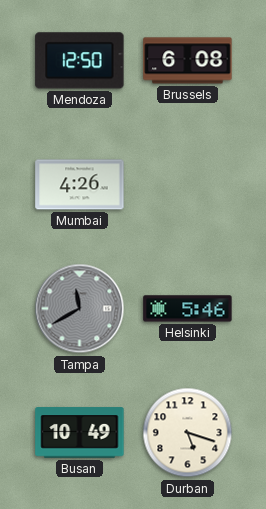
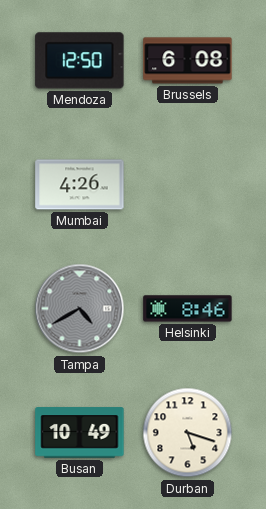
Tampa: 11:40 -> 4:40
Helsinki: 5:46 -> 8:46
